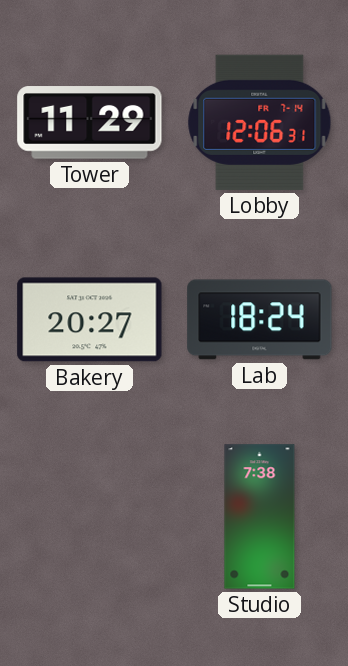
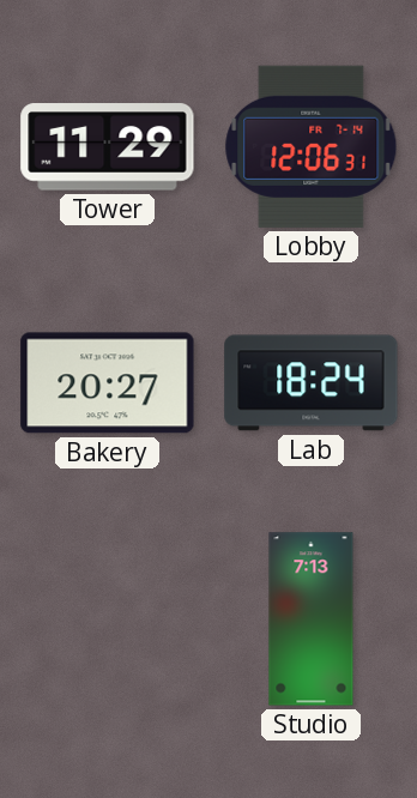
Studio: 7:38 -> 7:13
